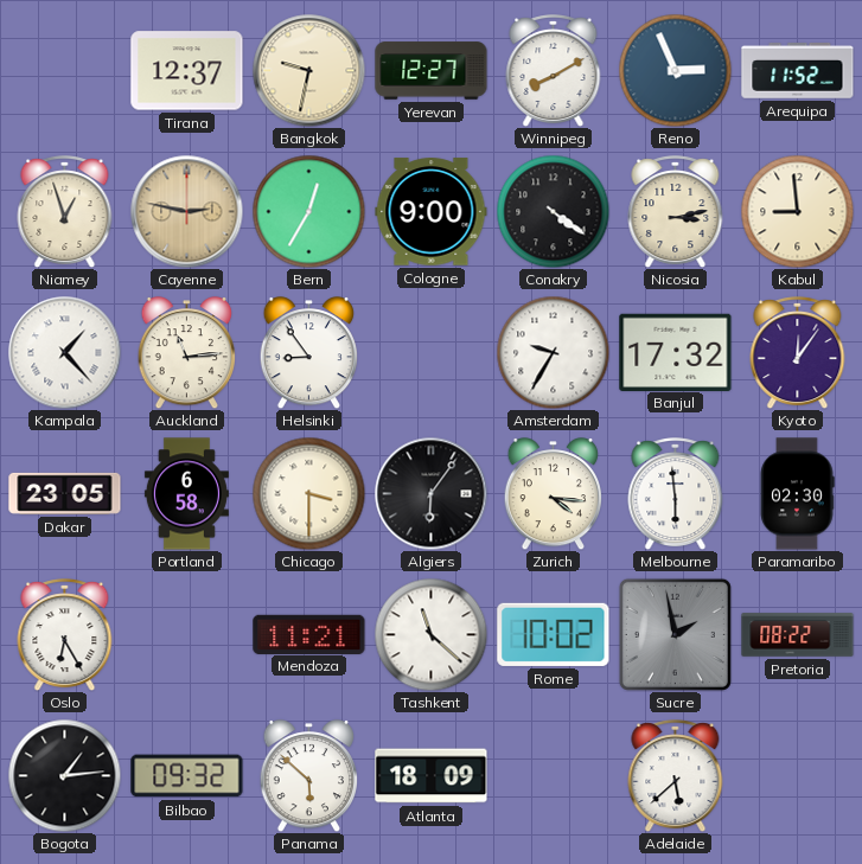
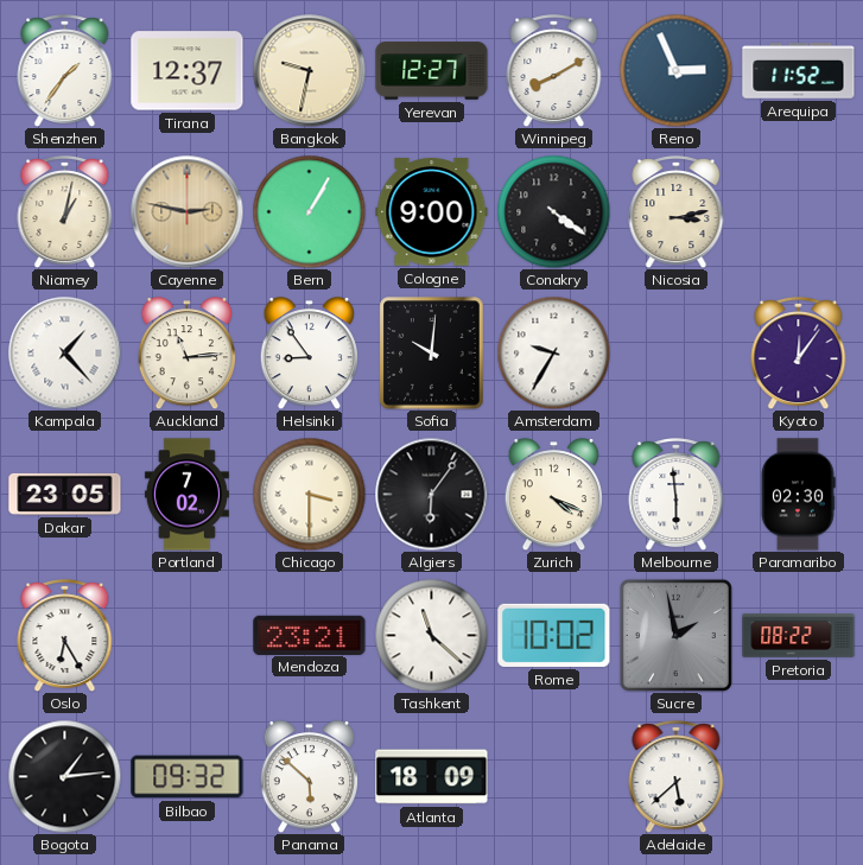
Shenzhen: none -> 1:36
Niamey: 12:57 -> 1:02
Bern: 12:35 -> 1:05
Kabul: 8:59 -> none
Sofia: none -> 10:01
Banjul: 17:32 -> none
Portland: 6:58 -> 7:02
Zurich: 4:16 -> 4:19
Mendoza: 11:21 -> 23:21
